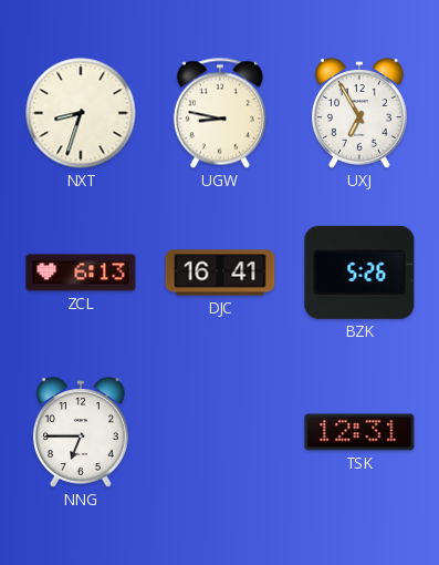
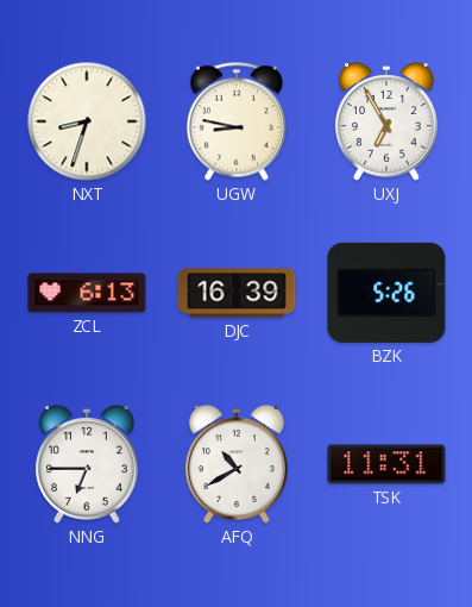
DJC: 16:41 -> 16:39
AFQ: none -> 10:40
TSK: 12:31 -> 11:31
